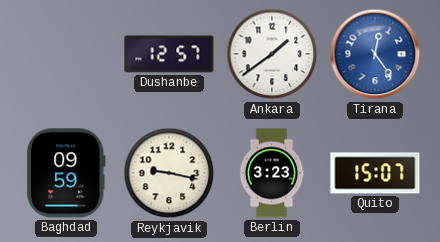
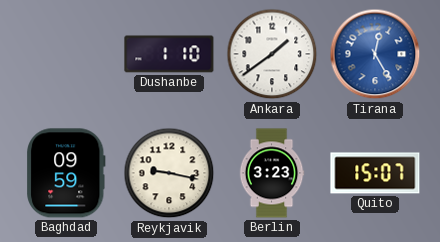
Dushanbe: 12:57 -> 1:10
Tirana: 12:24 -> 12:25
